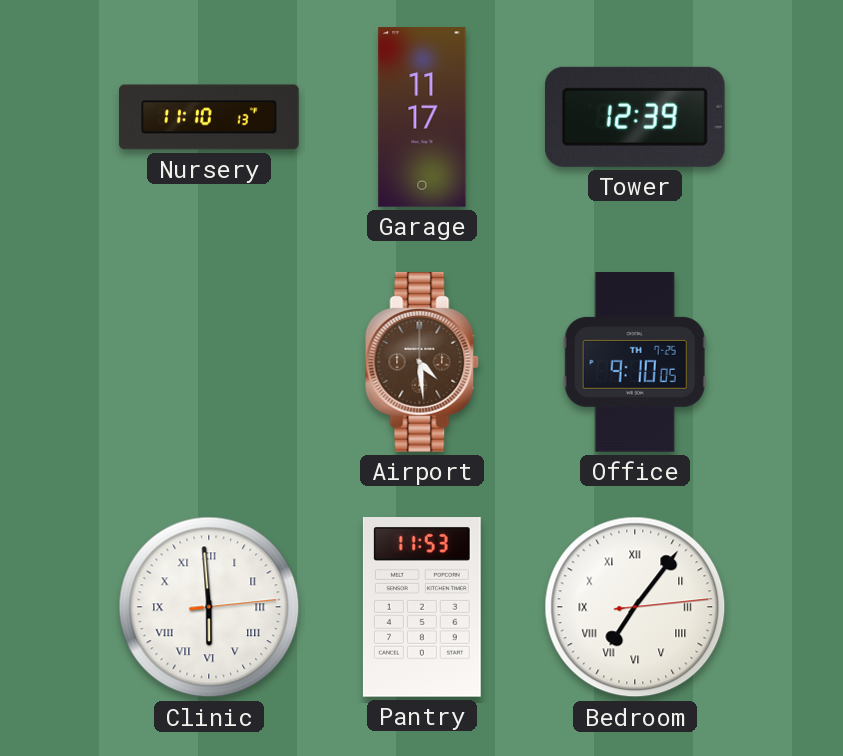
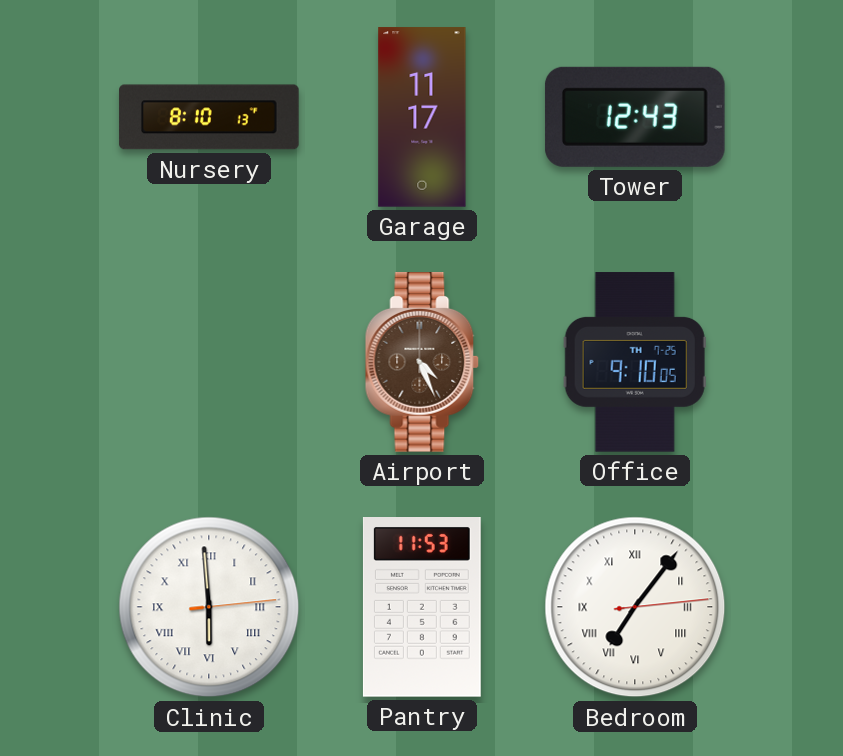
Nursery: 11:10 -> 8:10
Tower: 12:39 -> 12:43
Airport: 4:29 -> 4:26
